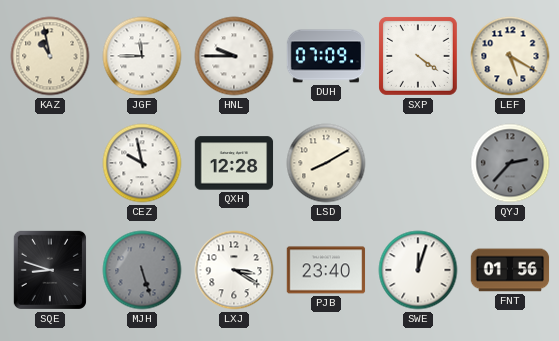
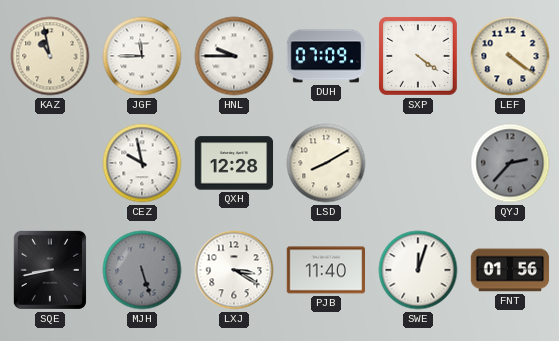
LEF: 5:20 -> 4:21
SQE: 8:48 -> 8:43
PJB: 23:40 -> 11:40
